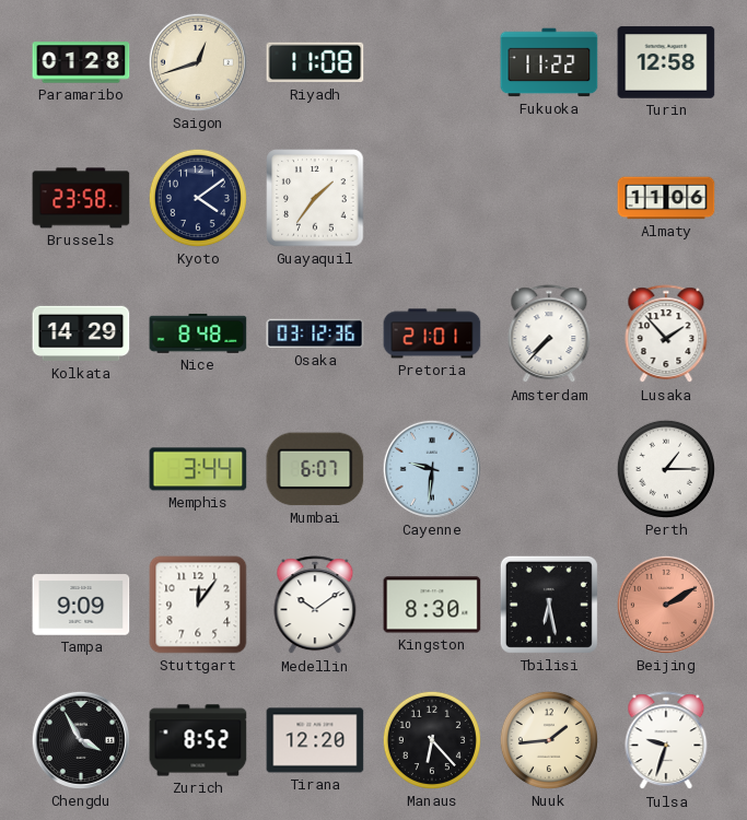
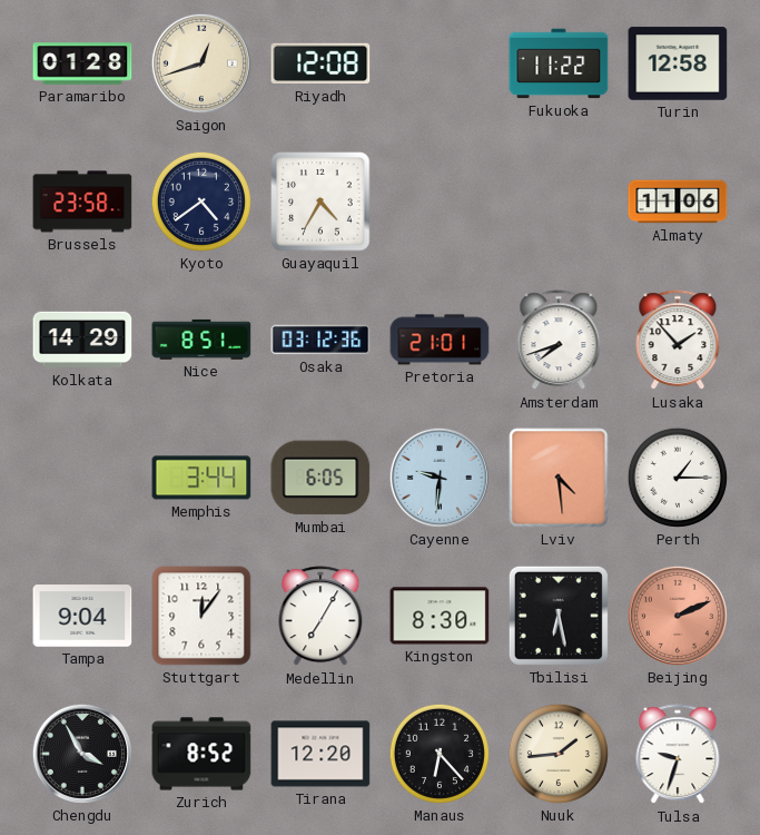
Riyadh: 11:08 -> 12:08
Kyoto: 4:09 -> 4:39
Guayaquil: 1:36 -> 4:35
Nice: 8:48 -> 8:51
Amsterdam: 7:37 -> 7:42
Mumbai: 6:07 -> 6:05
Lviv: none -> 4:29
Tampa: 9:09 -> 9:04
Medellin: 10:09 -> 7:05
Beijing: 2:10 -> 2:11
